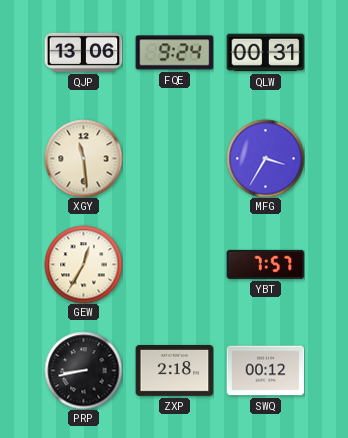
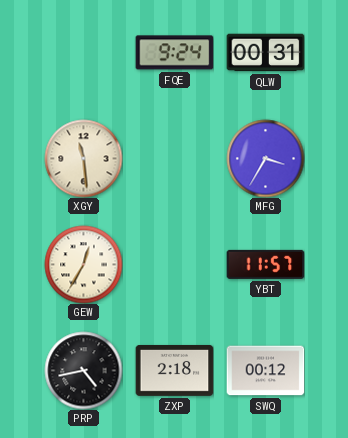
QJP: 13:06 -> none
YBT: 7:57 -> 11:57
PRP: 8:43 -> 4:43
